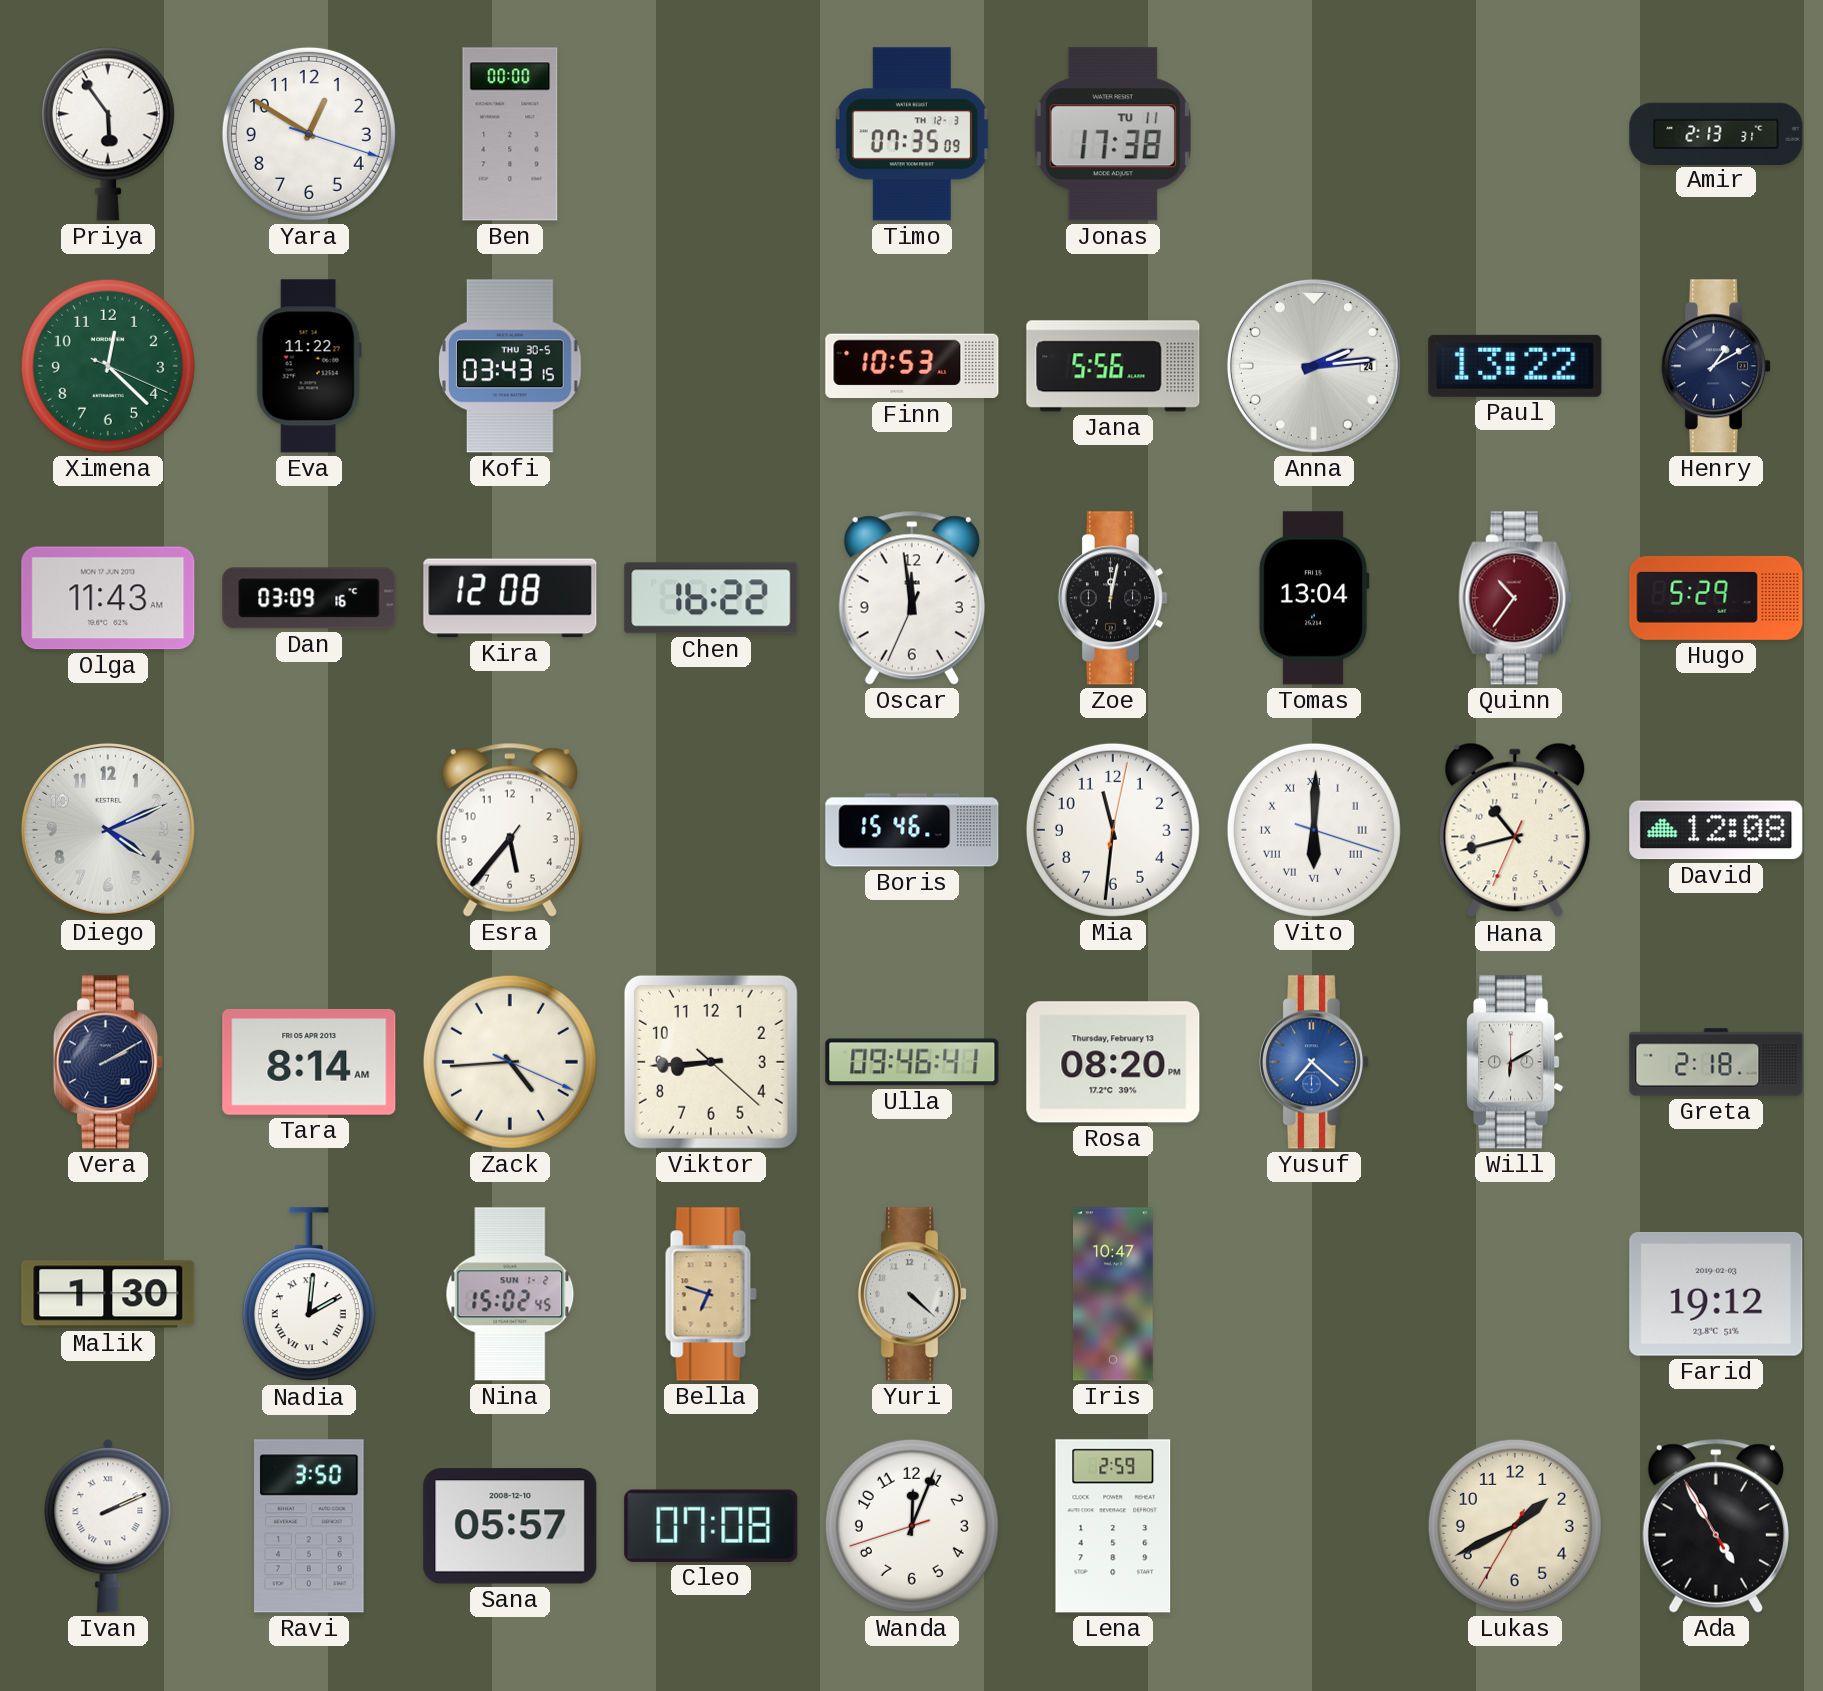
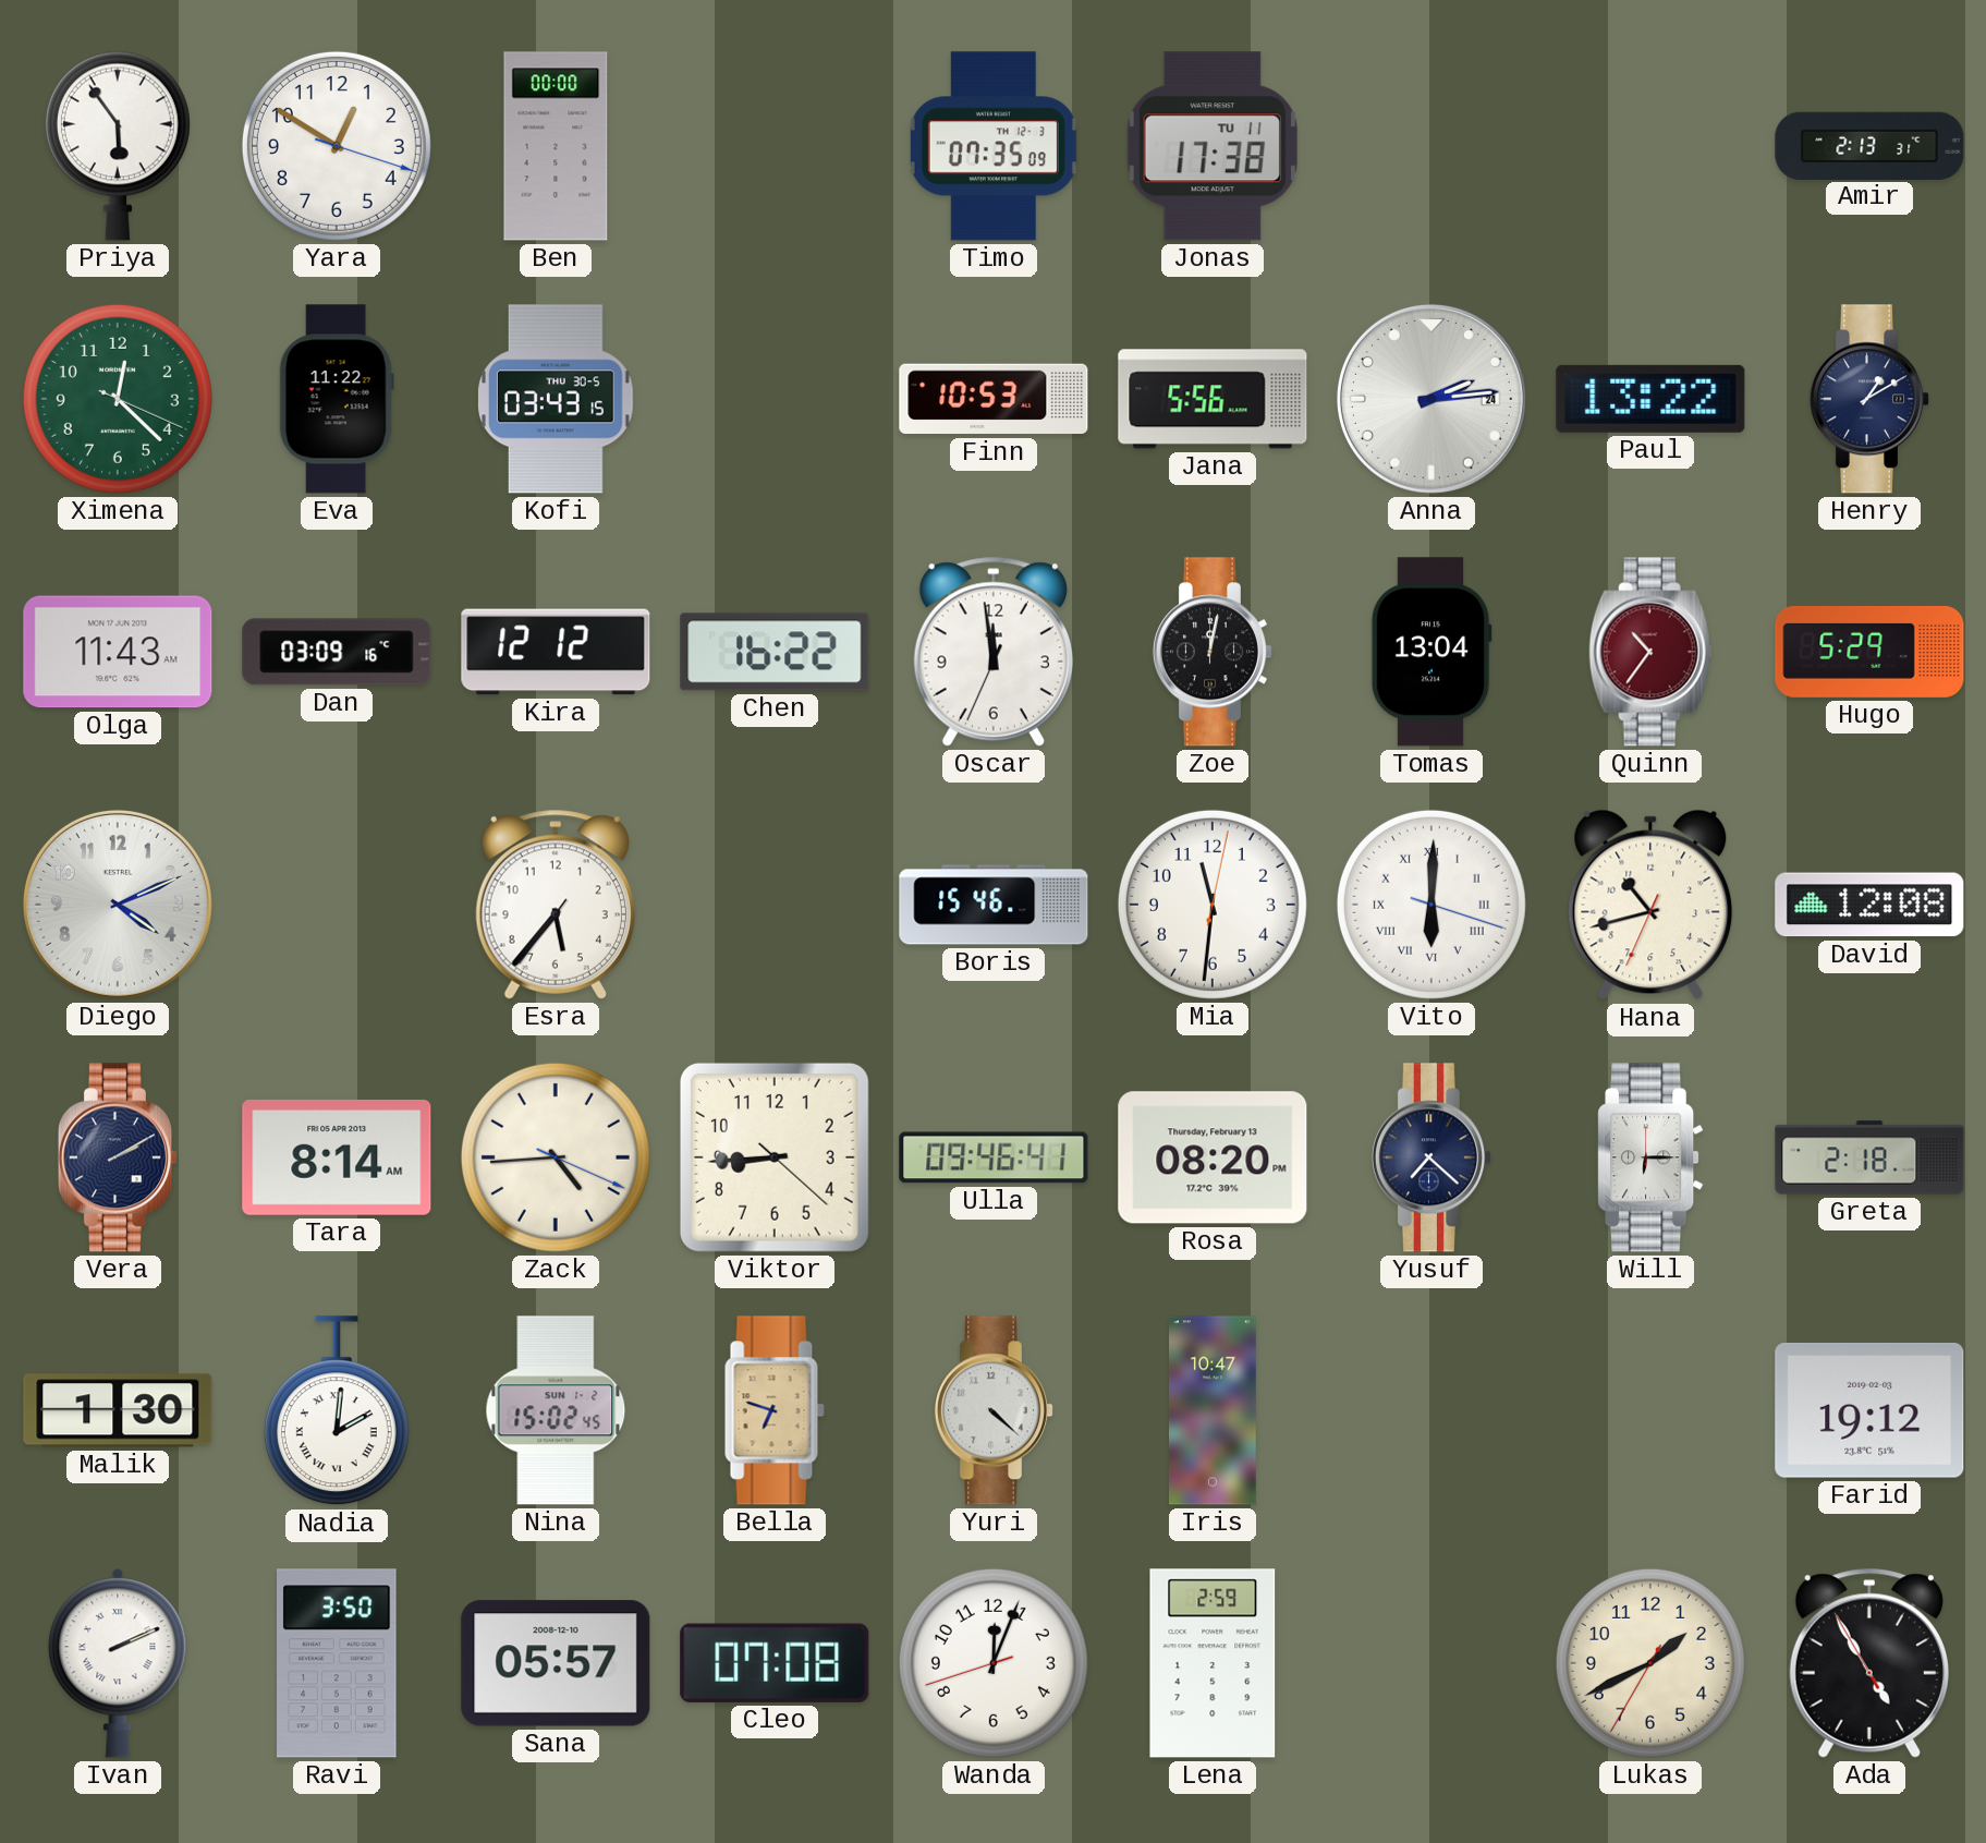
Kira: 12:08 -> 12:12
Yusuf dial: blue -> navy
Will: 6:10 -> 6:15
